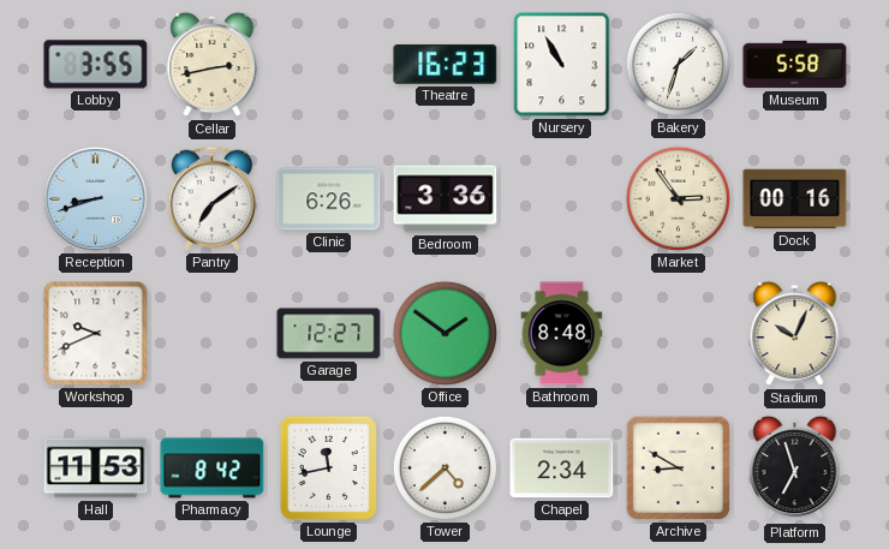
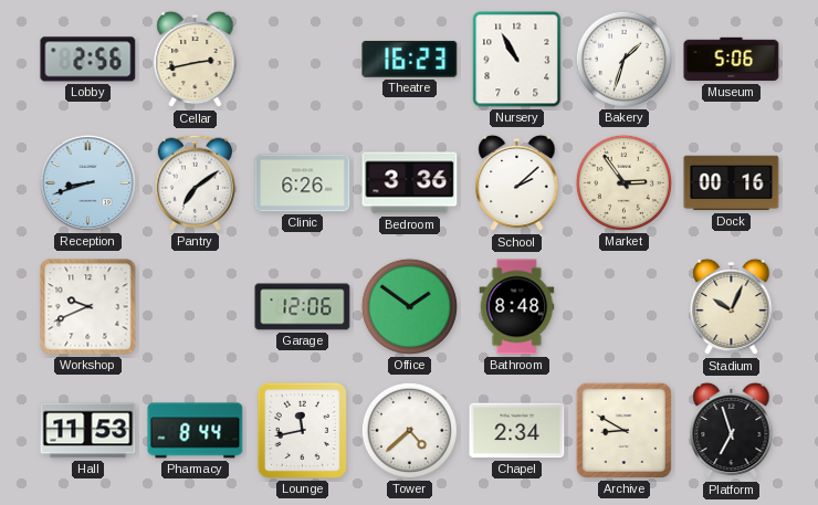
Lobby: 3:55 -> 2:56
Museum: 5:58 -> 5:06
School: none -> 2:08
Garage: 12:27 -> 12:06
Pharmacy: 8:42 -> 8:44
